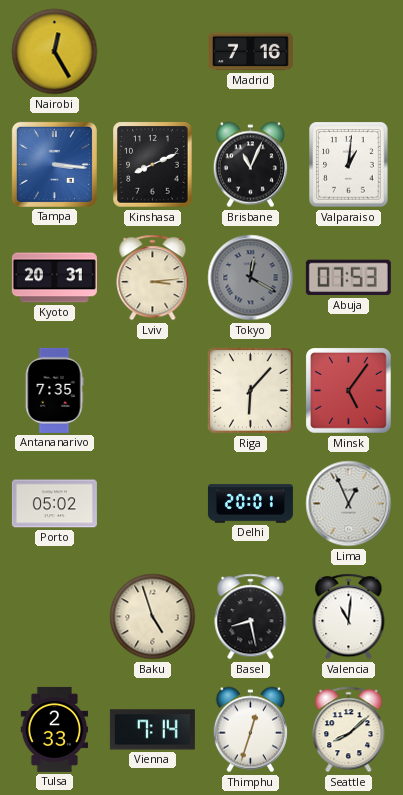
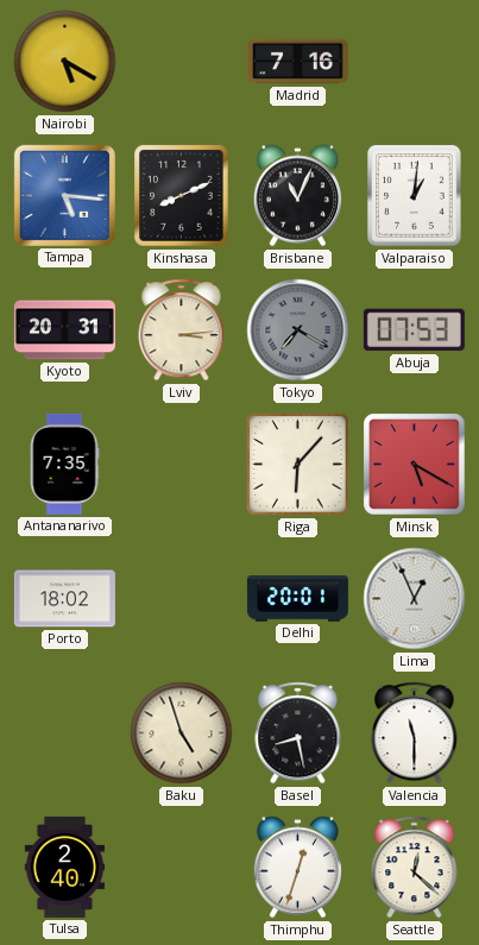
Nairobi: 12:25 -> 5:20
Tampa: 3:16 -> 5:16
Tokyo: 12:20 -> 7:20
Minsk: 5:06 -> 5:20
Porto: 05:02 -> 18:02
Valencia: 11:01 -> 11:30
Tulsa: 2:33 -> 2:40
Vienna: 7:14 -> none
Seattle: 8:08 -> 12:22
